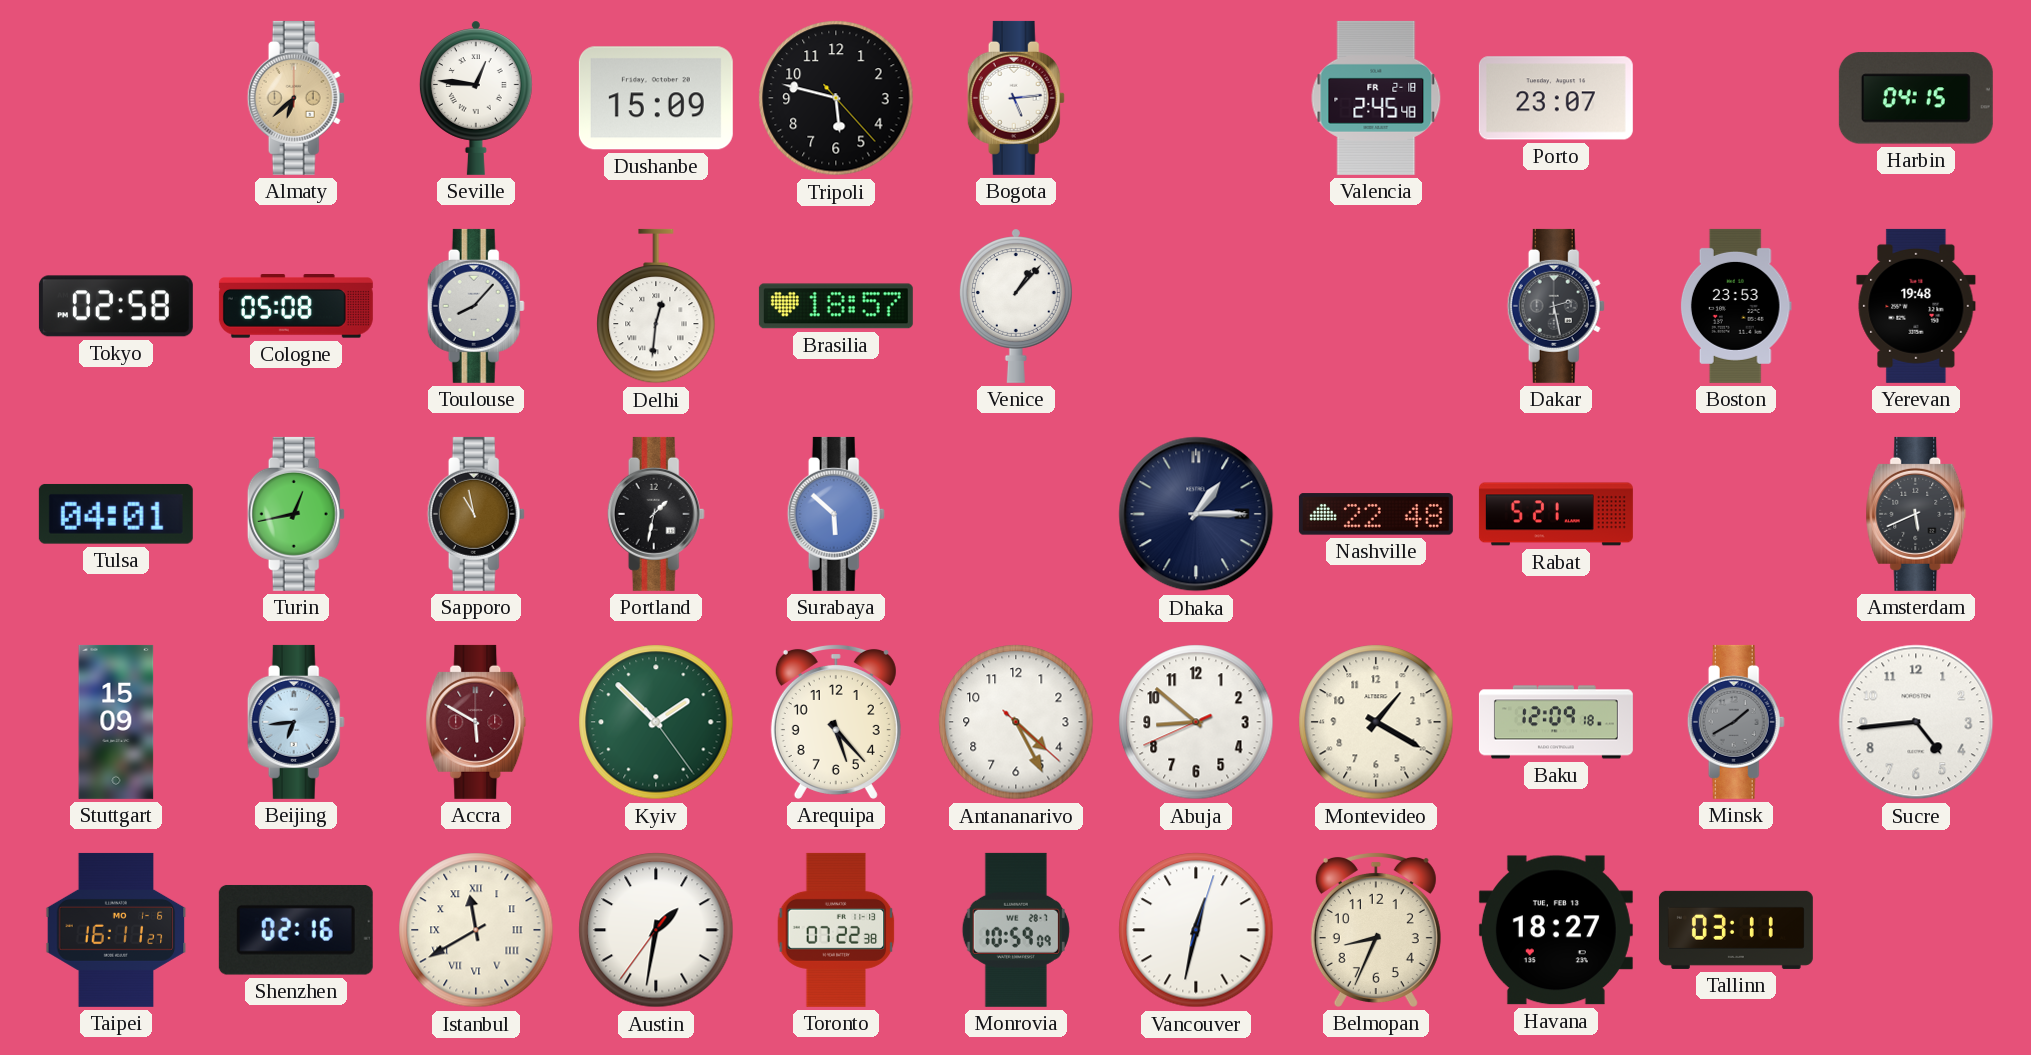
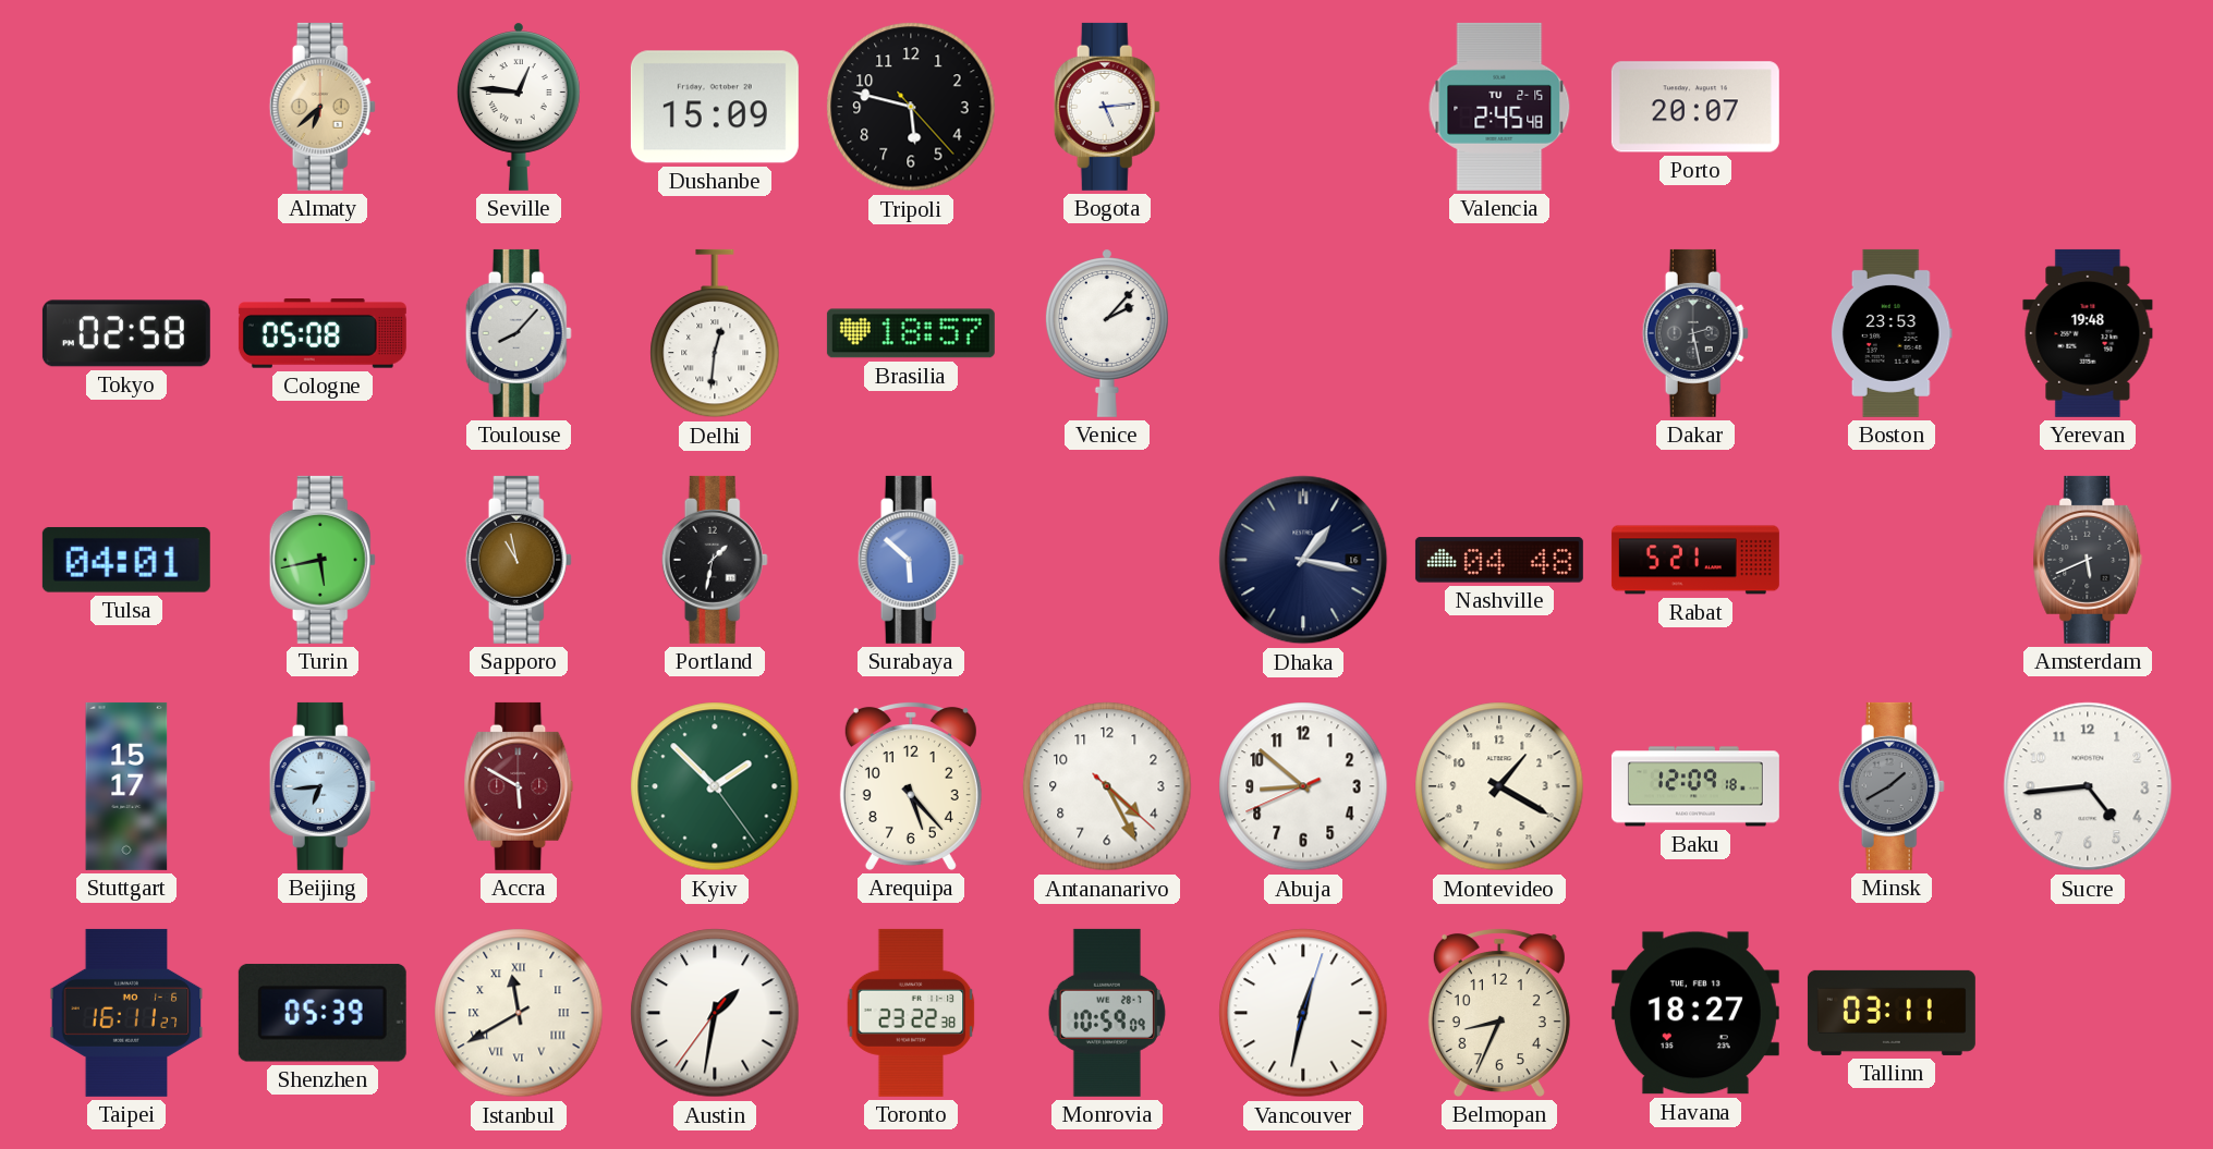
Valencia date: FR 2-18 -> TU 2-15
Porto: 23:07 -> 20:07
Harbin: 04:15 -> none
Venice: 1:07 -> 2:07
Turin: 12:43 -> 5:43
Dhaka: 1:15 -> 1:17
Nashville: 22:48 -> 04:48
Stuttgart: 15:09 -> 15:17
Shenzhen: 02:16 -> 05:39
Toronto: 07:22 -> 23:22
